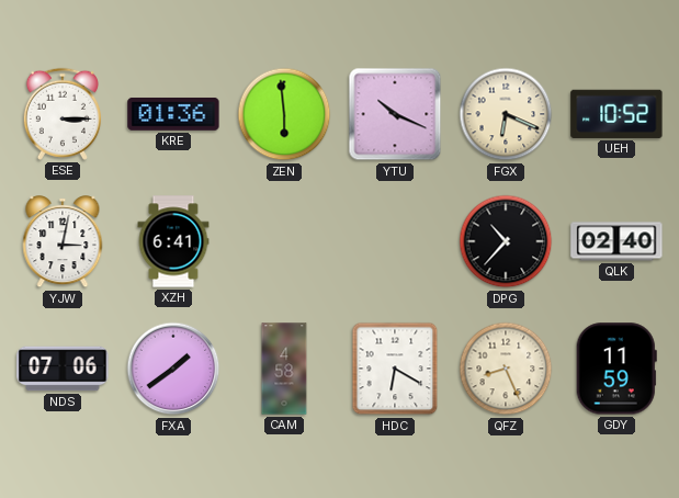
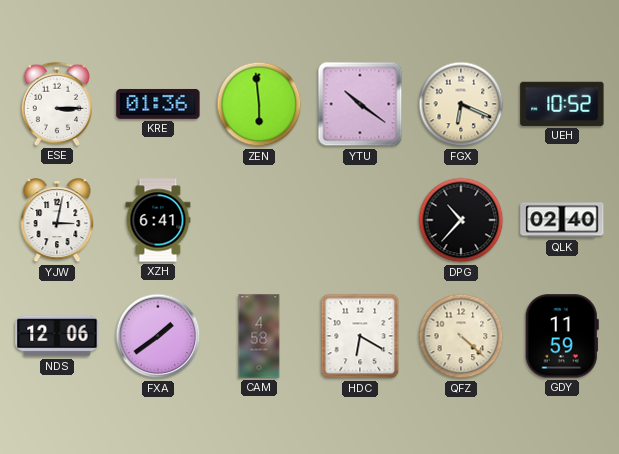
YTU: 10:19 -> 10:21
NDS: 07:06 -> 12:06
QFZ: 8:26 -> 4:22
